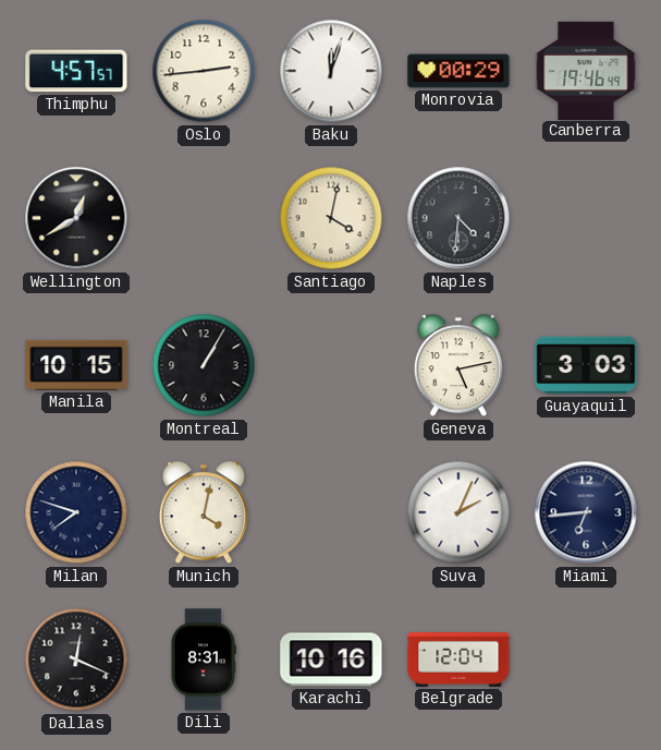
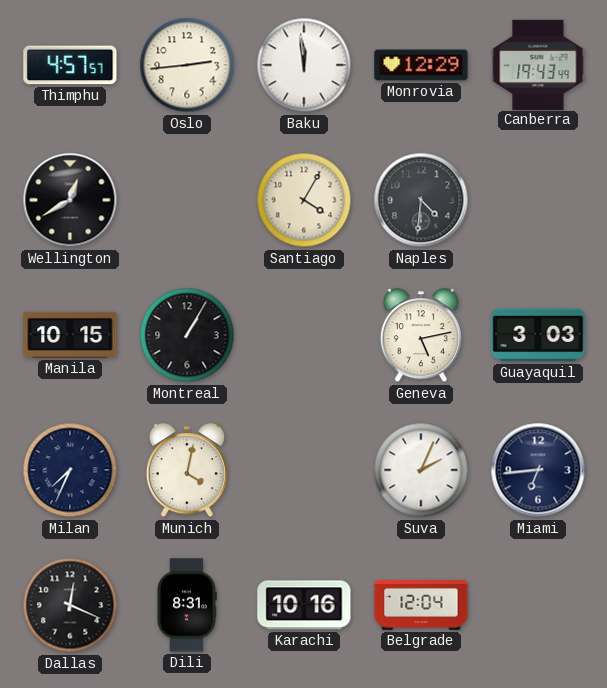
Baku: 12:03 -> 11:59
Monrovia: 00:29 -> 12:29
Canberra: 19:46 -> 19:43
Santiago: 4:02 -> 4:05
Milan: 7:48 -> 7:34
